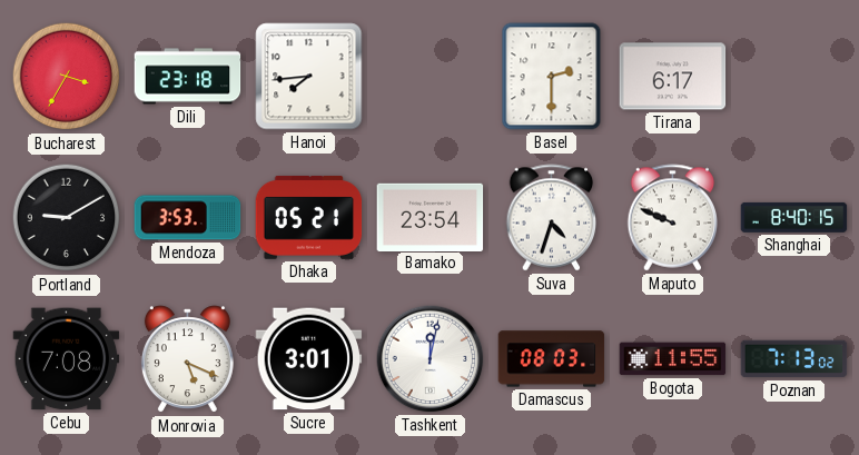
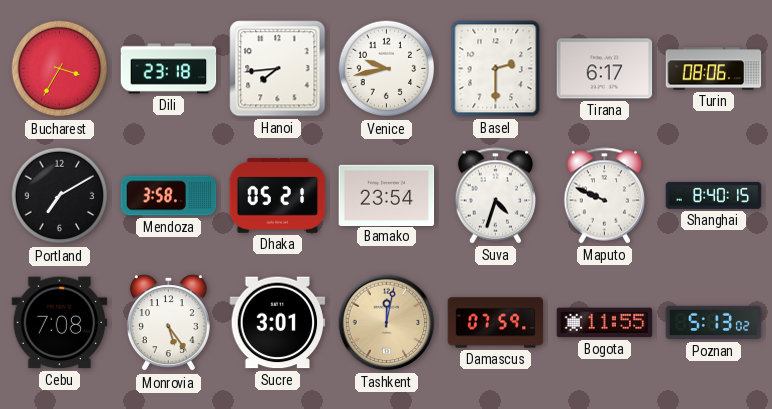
Venice: none -> 9:43
Turin: none -> 08:06
Portland: 9:10 -> 7:10
Mendoza: 3:53 -> 3:58
Monrovia: 5:19 -> 5:24
Tashkent dial: white -> champagne
Damascus: 08:03 -> 07:59
Poznan: 7:13 -> 5:13
